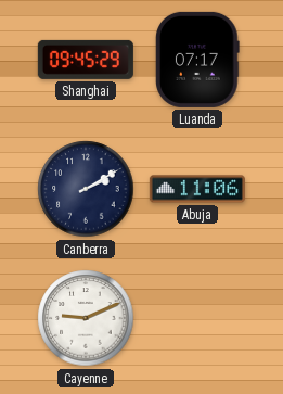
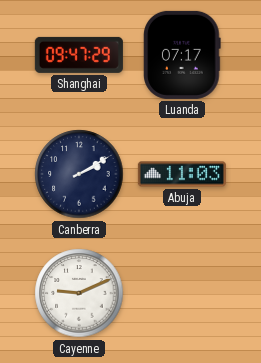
Shanghai: 09:45 -> 09:47
Abuja: 11:06 -> 11:03
